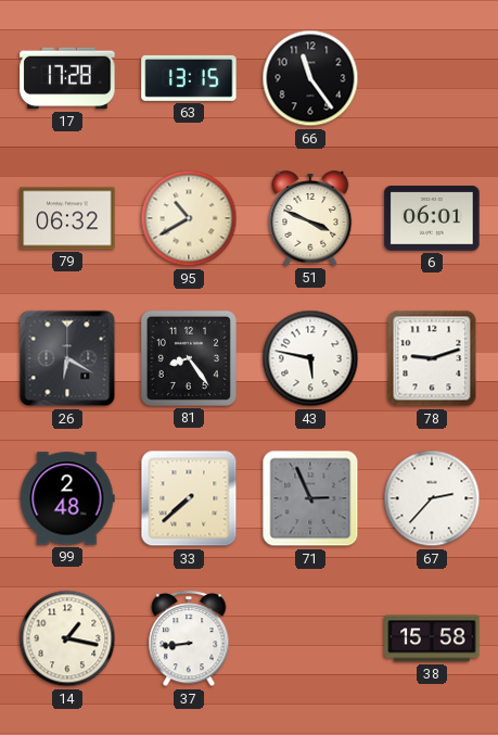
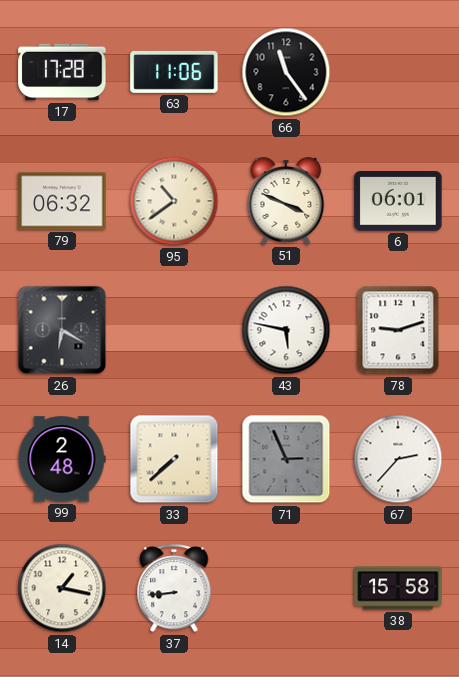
63: 13:15 -> 11:06
95: 10:40 -> 10:39
81: 8:24 -> none
